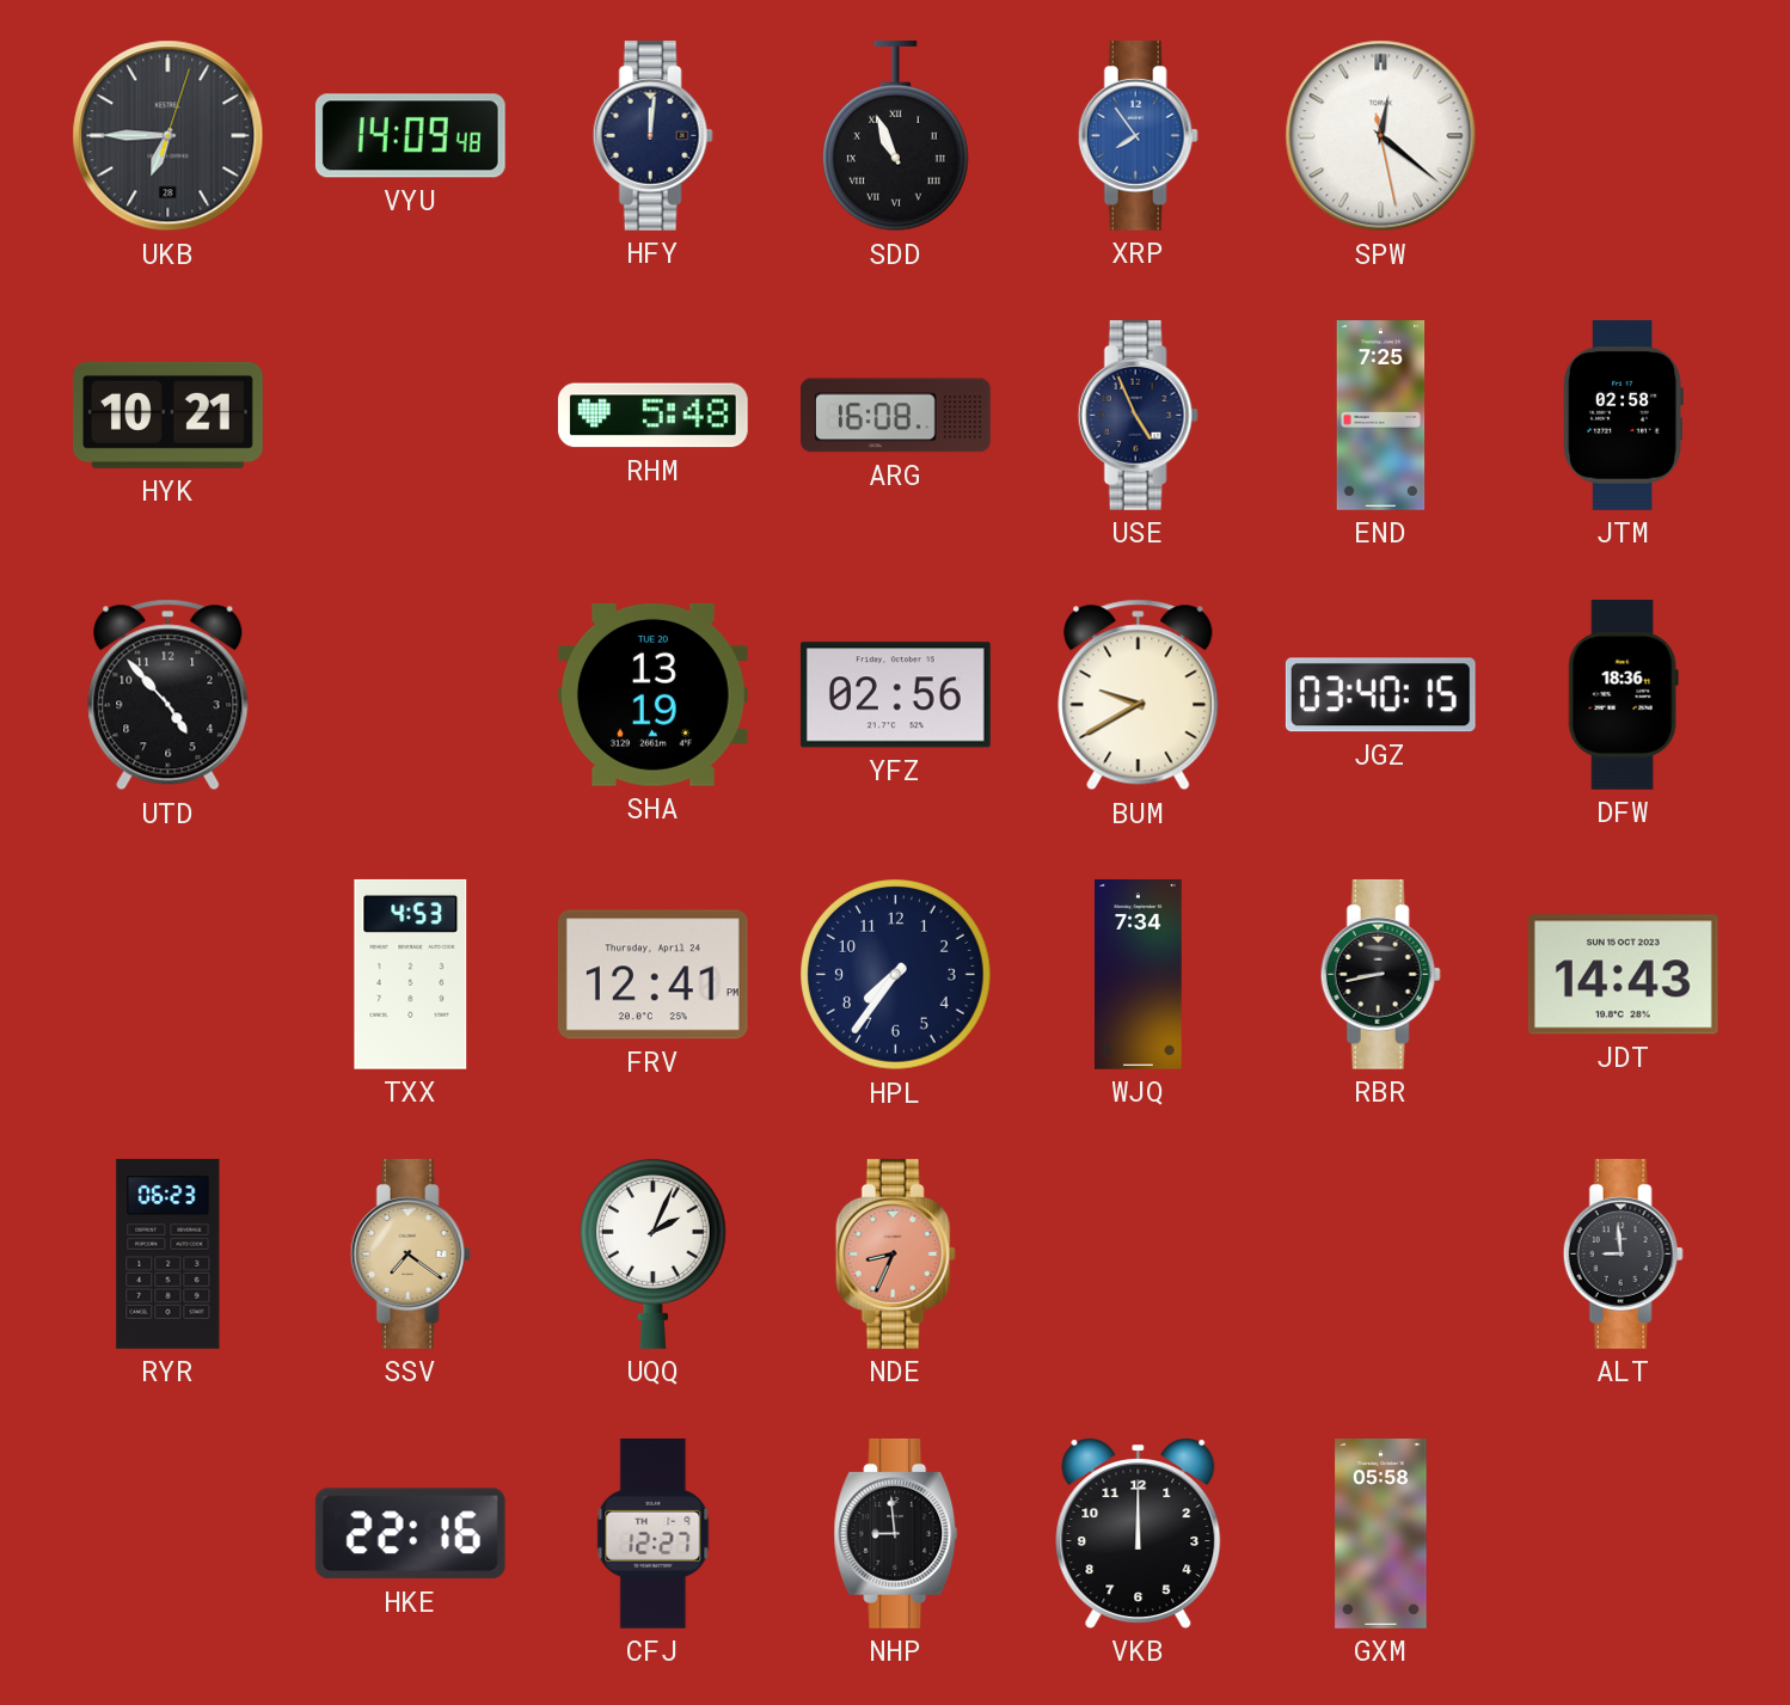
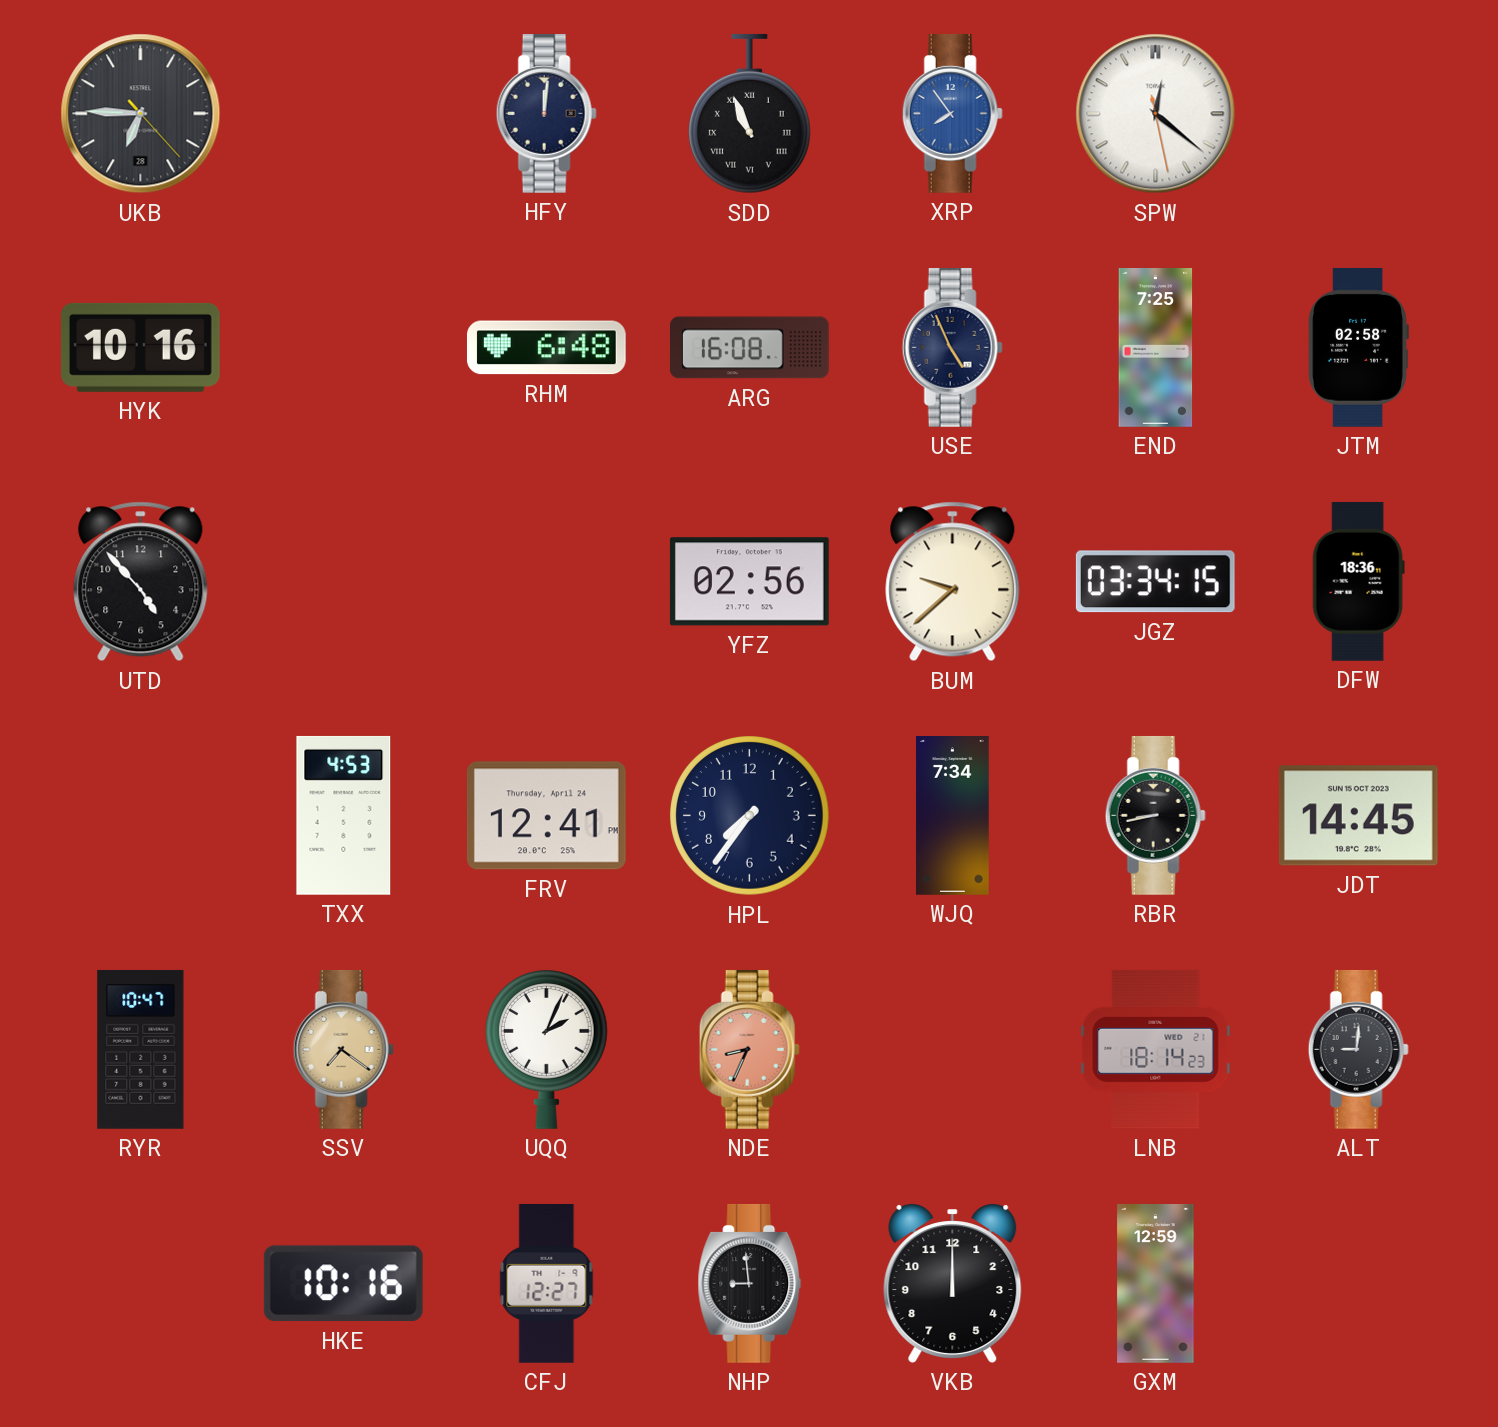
UKB: 6:45:03 -> 6:45:23
VYU: 14:09 -> none
HYK: 10:21 -> 10:16
RHM: 5:48 -> 6:48
SHA: 13:19 -> none
BUM: 9:40 -> 9:38
JGZ: 03:40 -> 03:34
JDT: 14:43 -> 14:45
RYR: 06:23 -> 10:47
LNB: none -> 18:14
ALT: 8:59 -> 9:01
HKE: 22:16 -> 10:16
GXM: 05:58 -> 12:59
